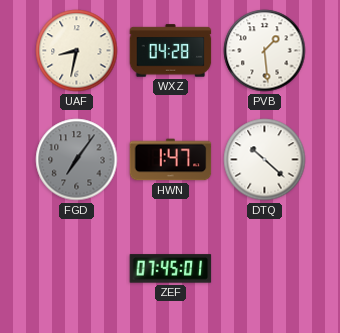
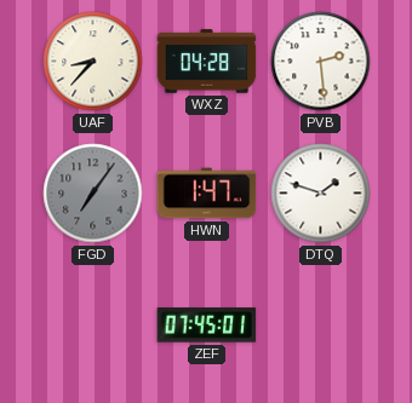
UAF: 8:32 -> 8:37
PVB: 1:29 -> 2:29
DTQ: 10:22 -> 1:48
